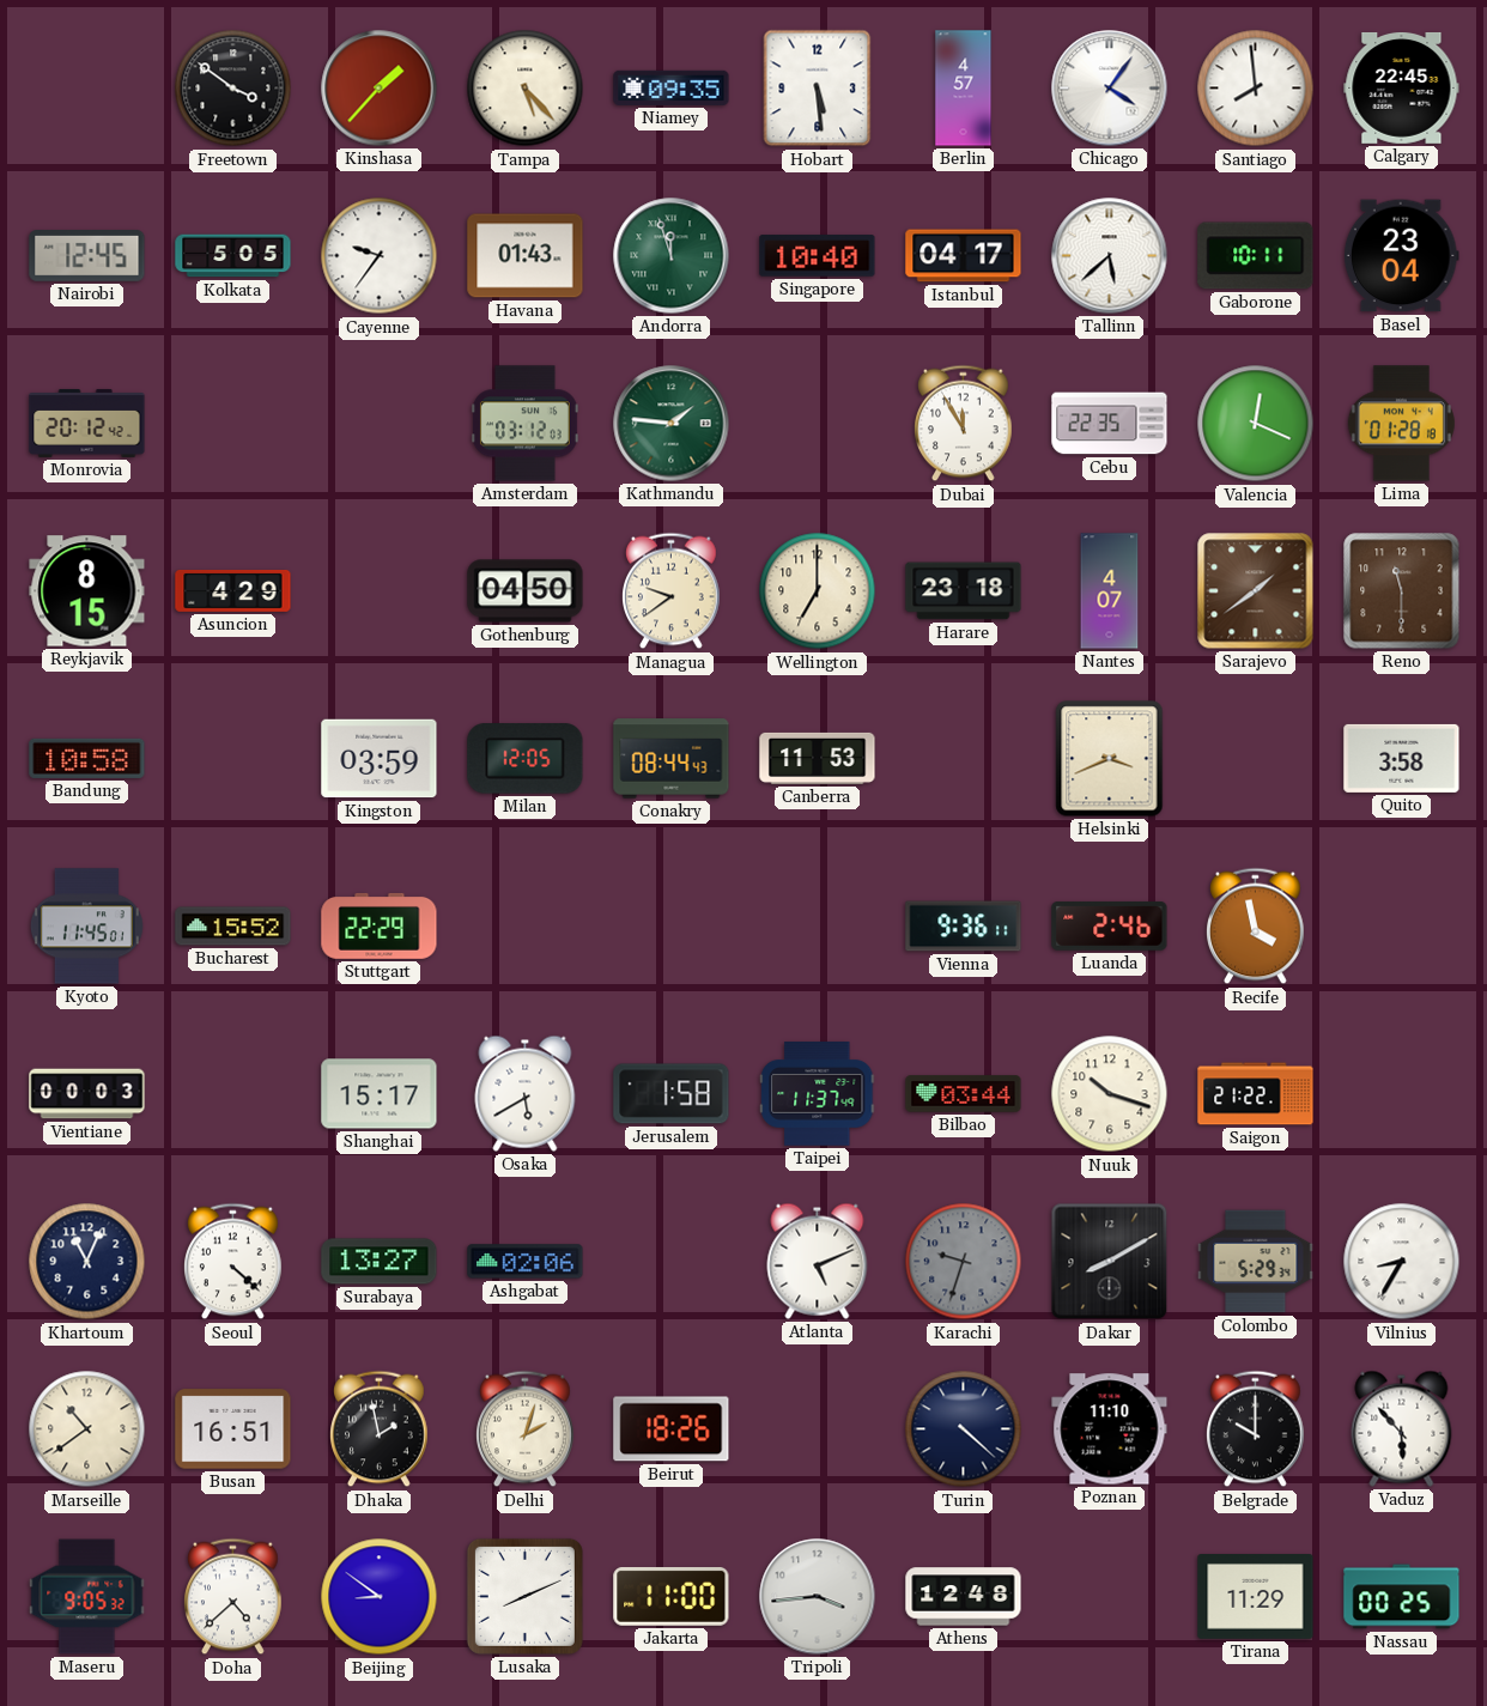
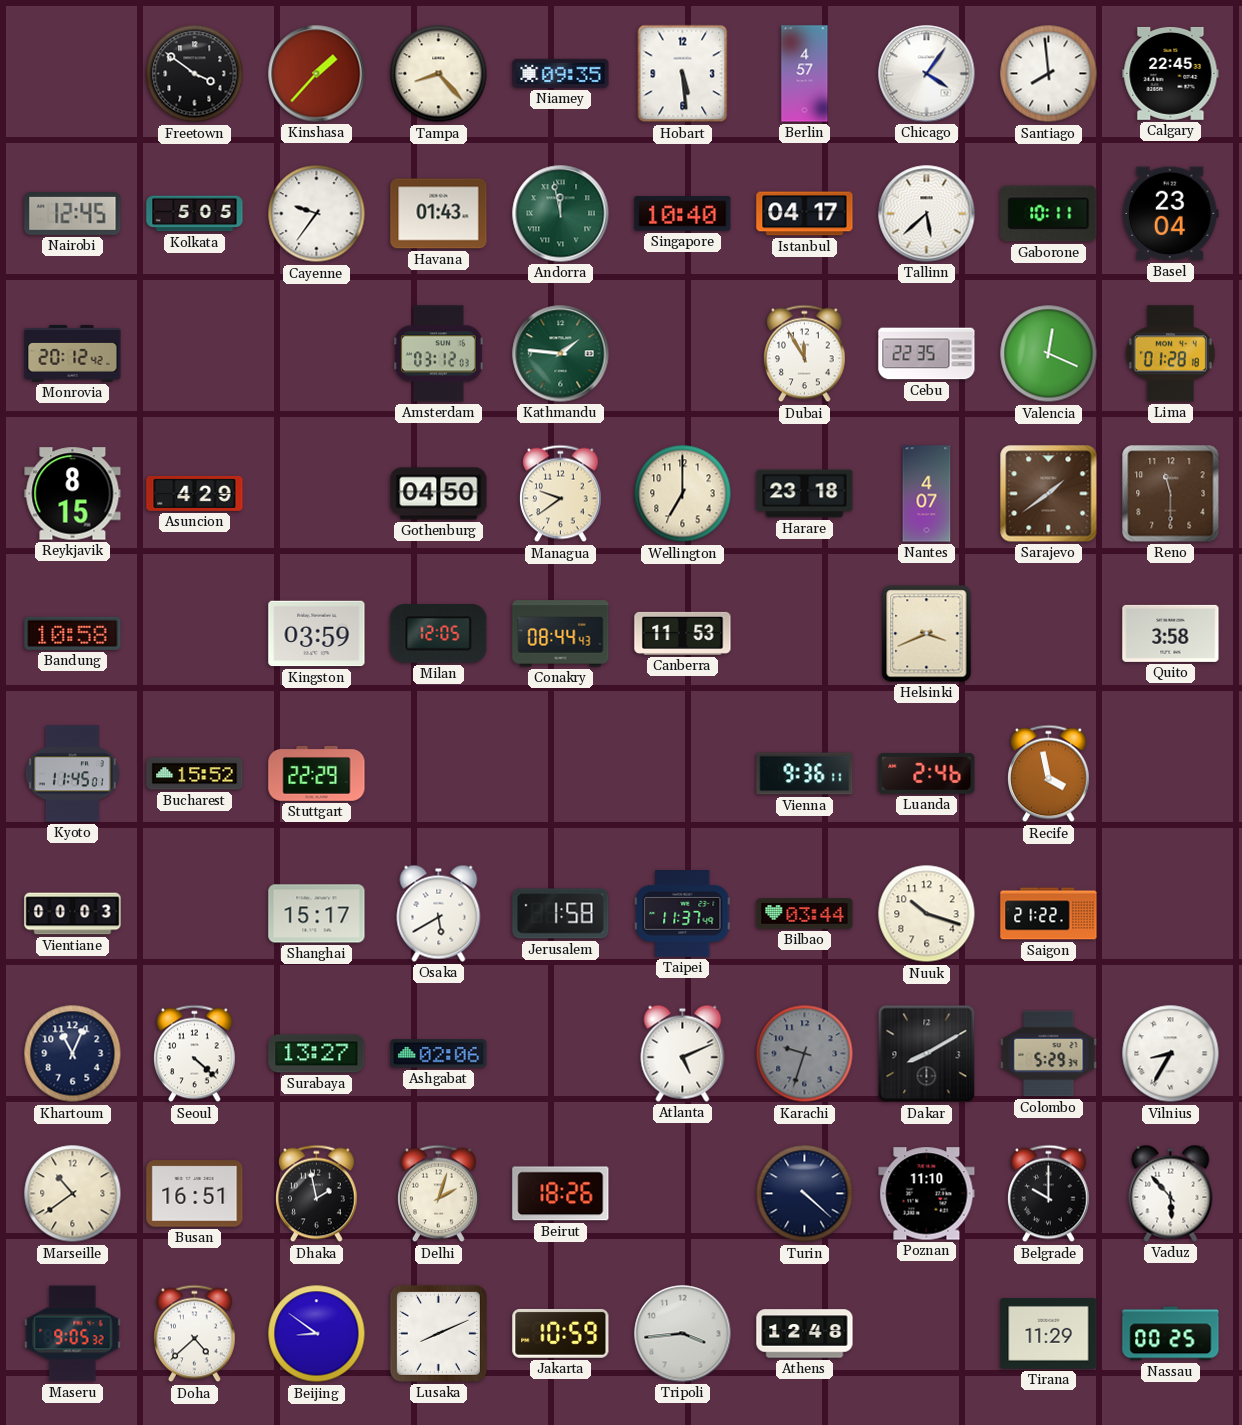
Tampa: 5:23 -> 8:23
Andorra: 11:57 -> 11:58
Jakarta: 11:00 -> 10:59
